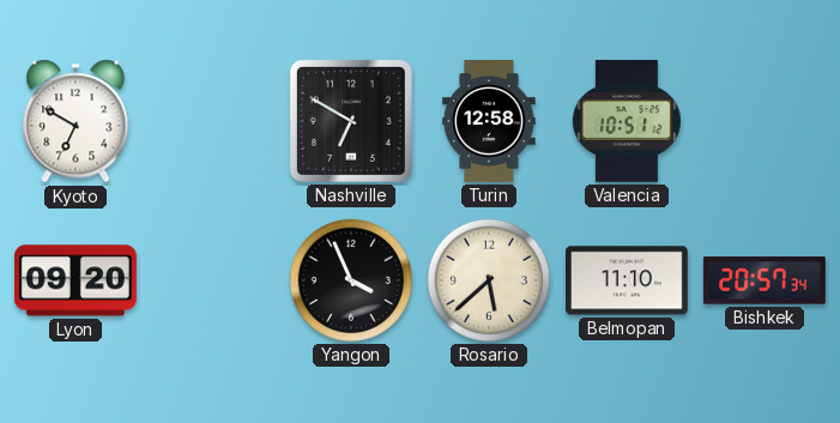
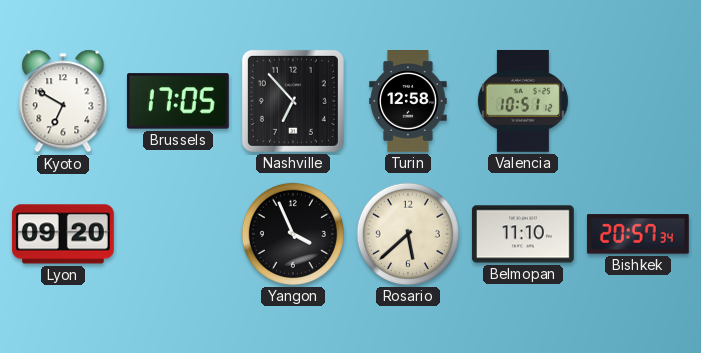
Brussels: none -> 17:05
Nashville: 6:50 -> 6:53
